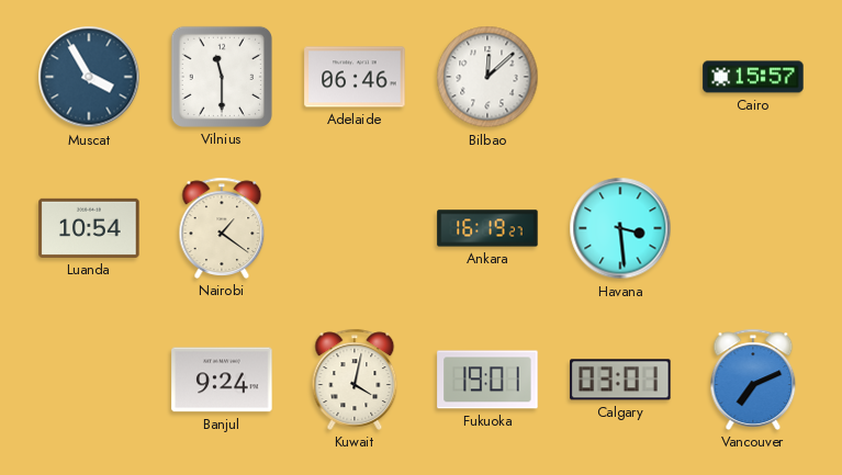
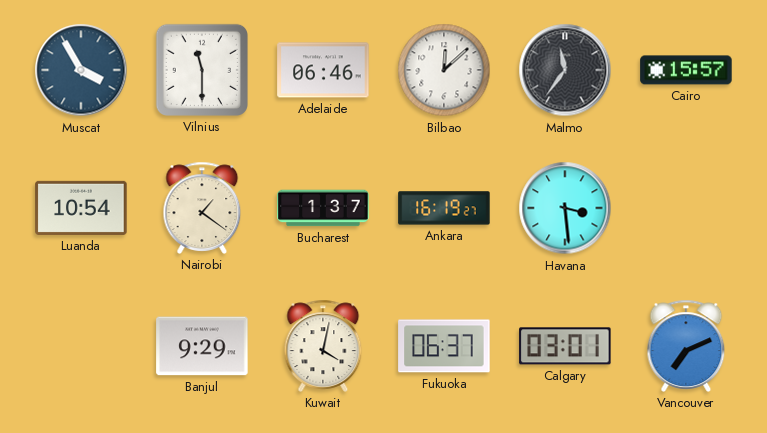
Malmo: none -> 11:36
Bucharest: none -> 1:37
Banjul: 9:24 -> 9:29
Fukuoka: 19:01 -> 06:37
